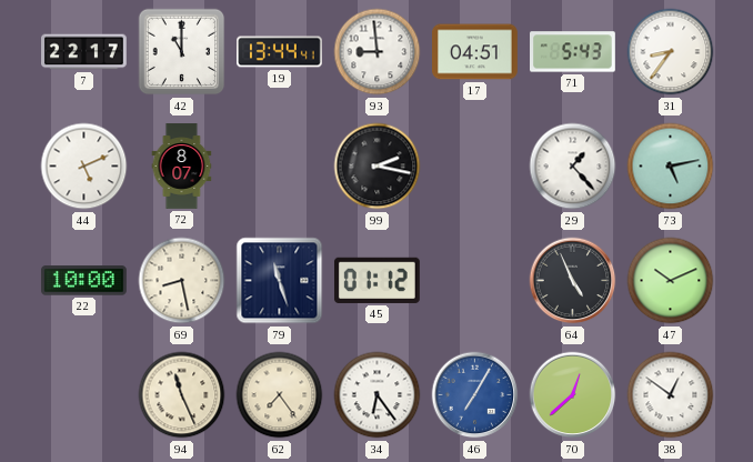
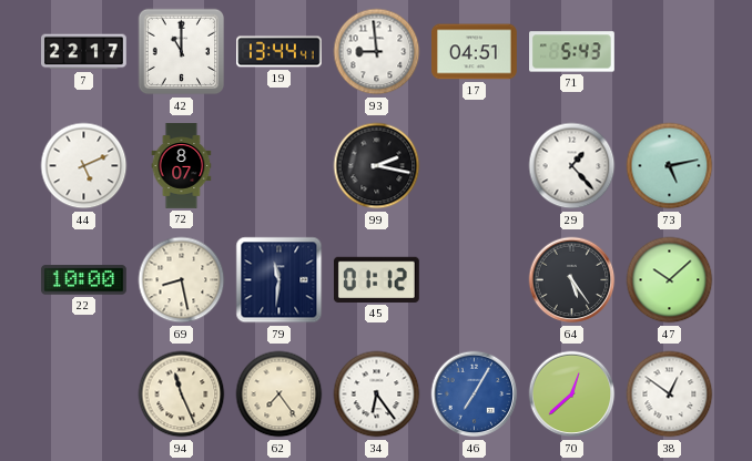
31: 8:36 -> none
79: 11:27 -> 11:31
64: 4:56 -> 5:24
47: 10:11 -> 10:08
